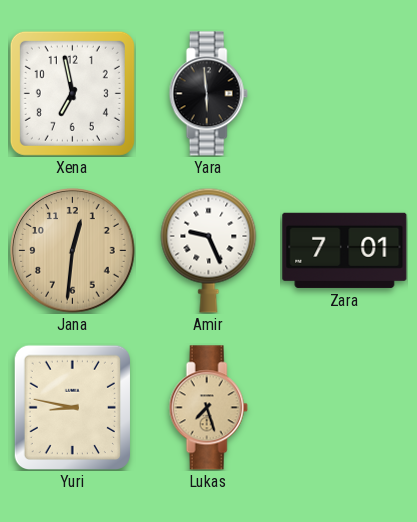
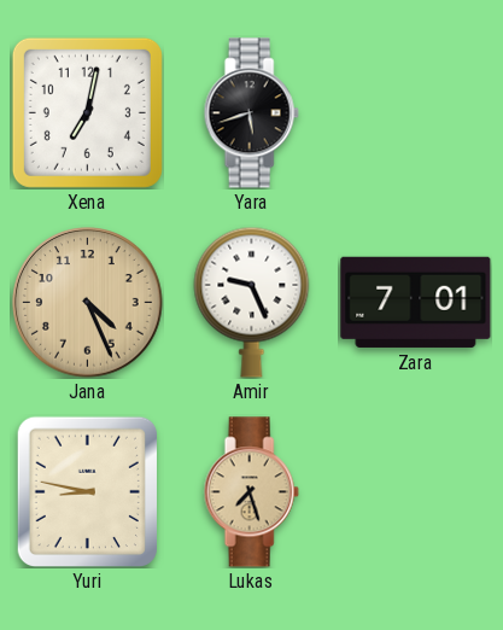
Xena: 6:58 -> 7:02
Yara: 5:59 -> 5:42
Jana: 12:31 -> 4:26
